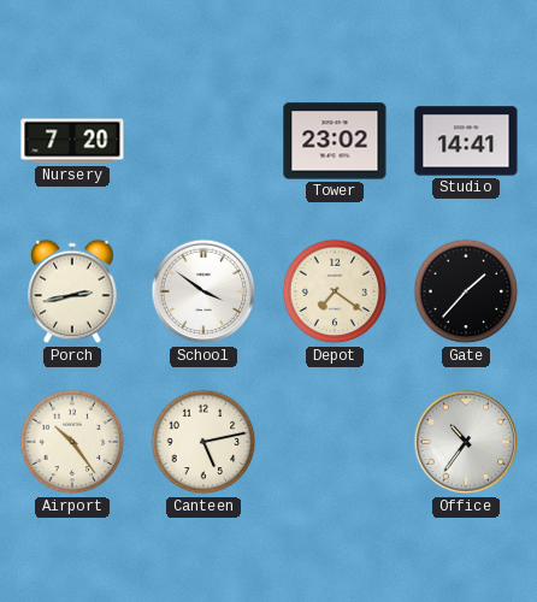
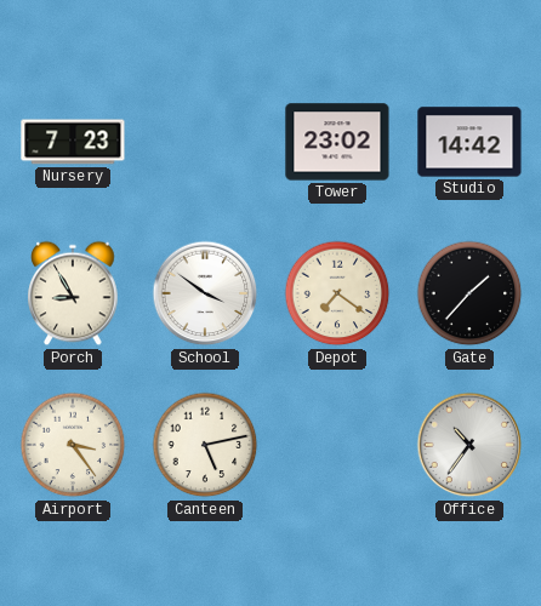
Nursery: 7:20 -> 7:23
Studio: 14:41 -> 14:42
Porch: 2:43 -> 8:55
Airport: 10:24 -> 3:24
